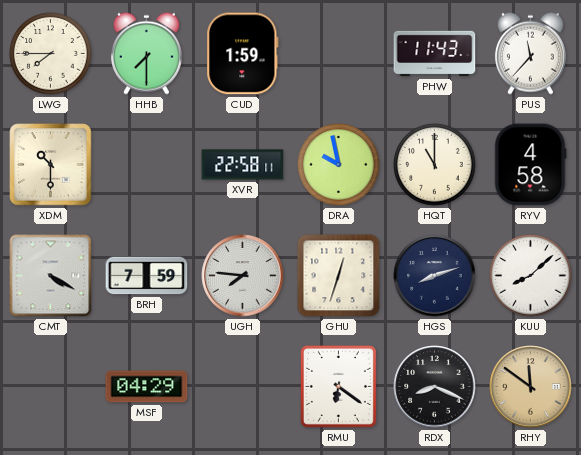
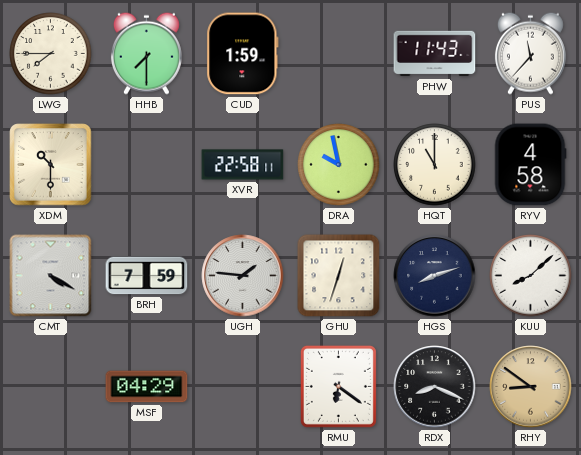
UGH: 7:46 -> 1:46
RHY: 11:51 -> 8:51
